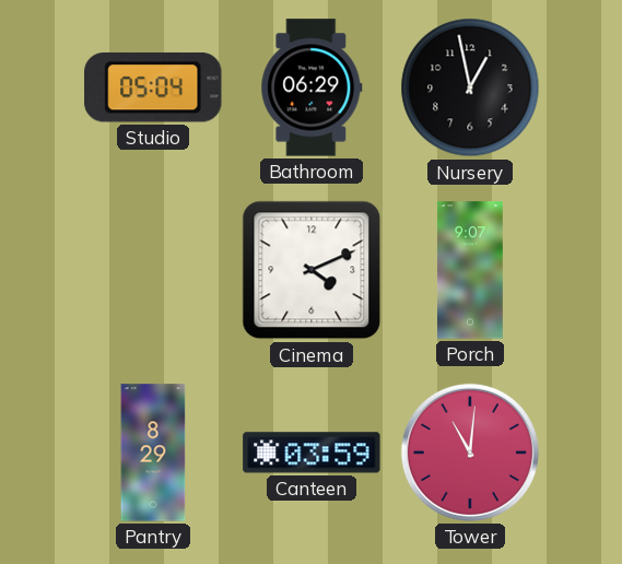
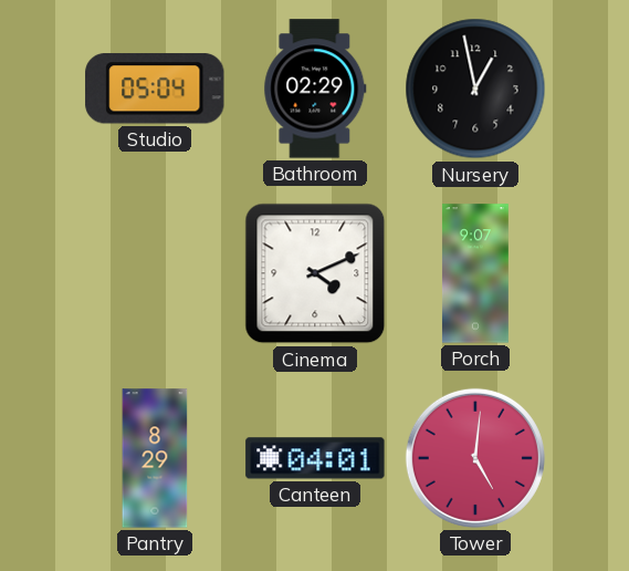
Bathroom: 06:29 -> 02:29
Canteen: 03:59 -> 04:01
Tower: 11:01 -> 5:01
